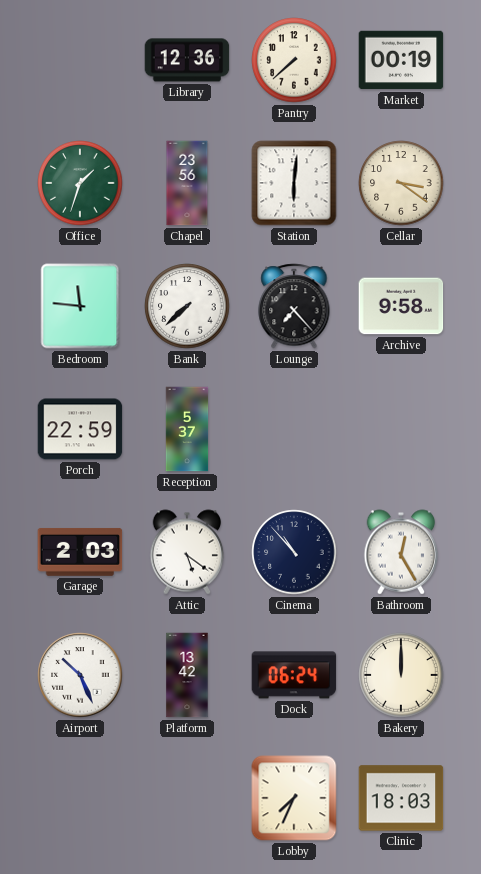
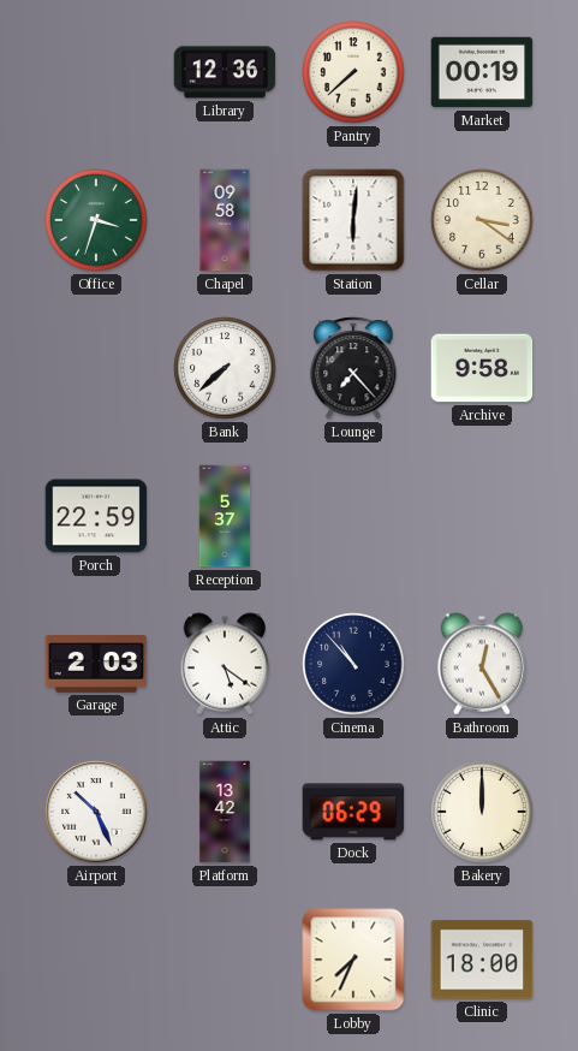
Office: 1:33 -> 3:33
Chapel: 23:56 -> 09:58
Bedroom: 11:46 -> none
Dock: 06:24 -> 06:29
Clinic: 18:03 -> 18:00
